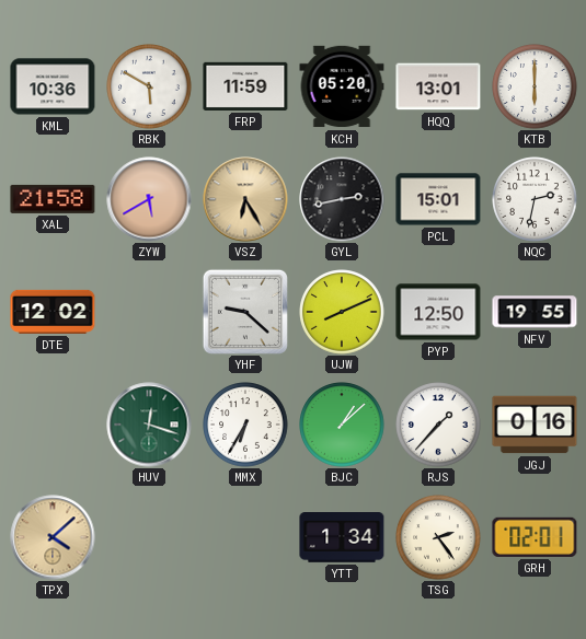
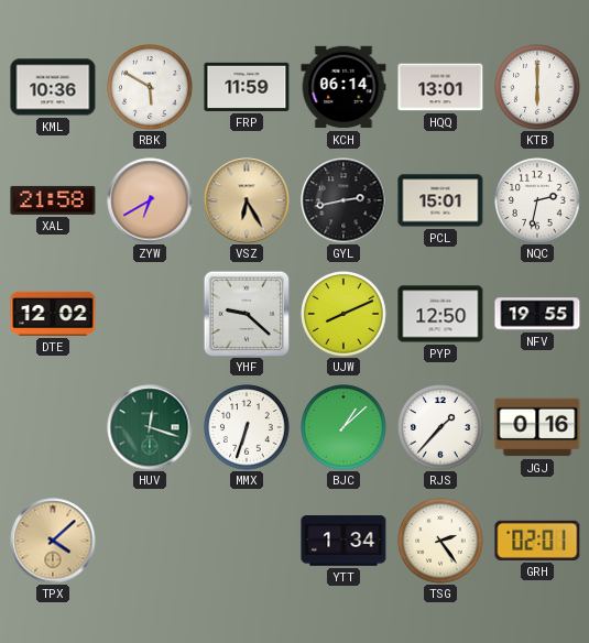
KCH: 05:20 -> 06:14
ZYW: 5:40 -> 6:40
MMX: 6:35 -> 6:33
